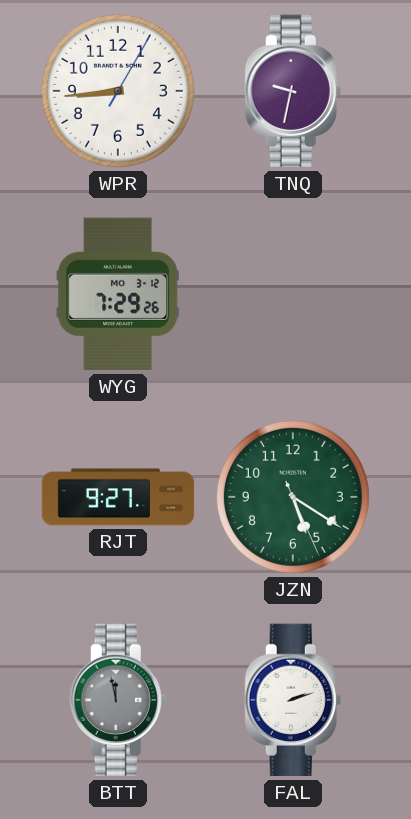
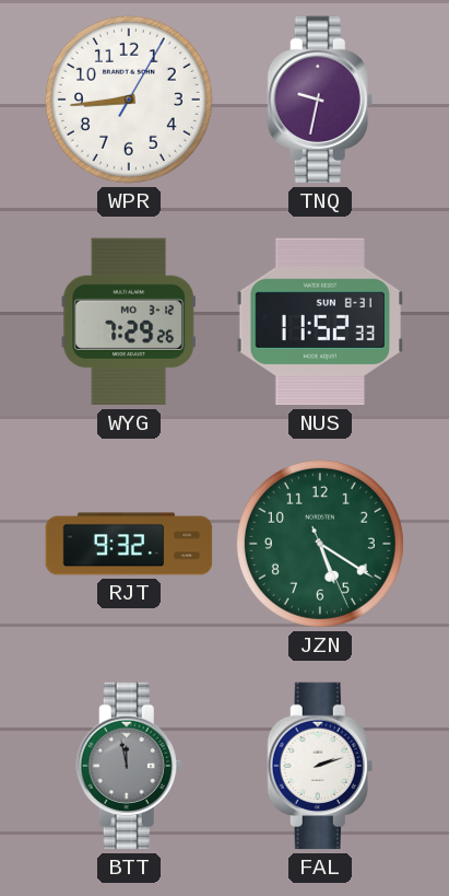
NUS: none -> 11:52
RJT: 9:27 -> 9:32
